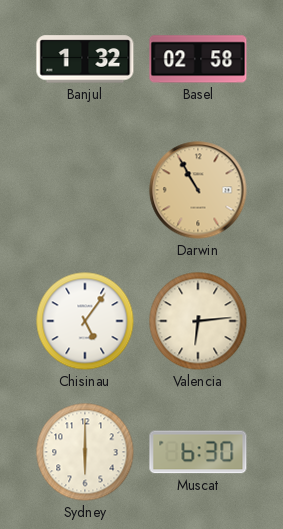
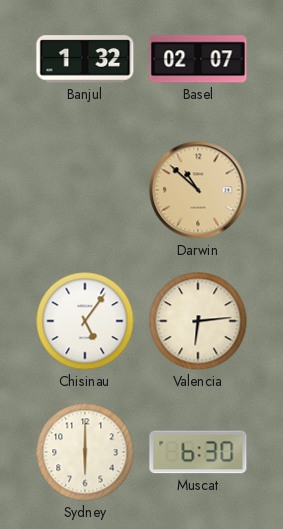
Basel: 02:58 -> 02:07
Darwin: 10:55 -> 10:52
